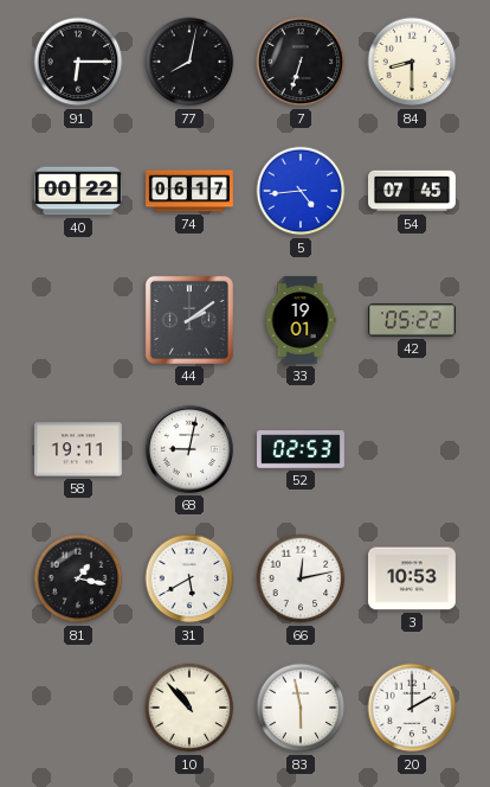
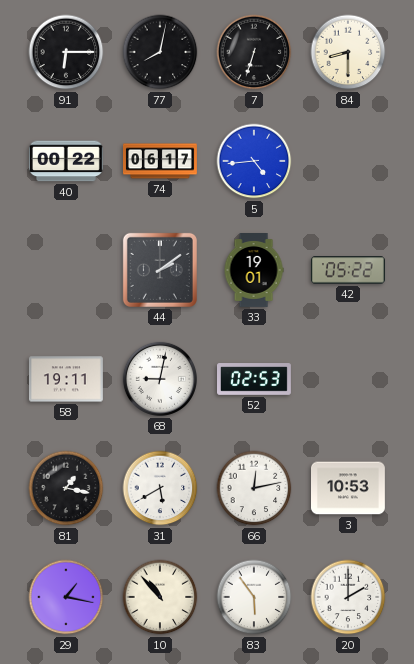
54: 07:45 -> none
29: none -> 1:17
83: 5:58 -> 5:54
